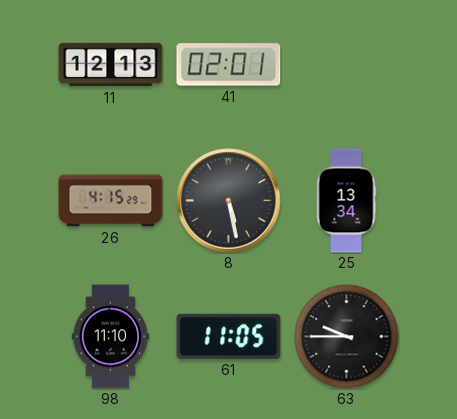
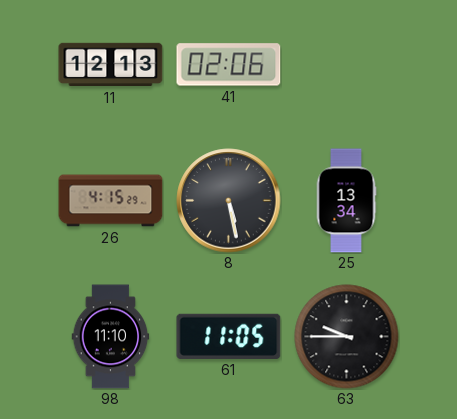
41: 02:01 -> 02:06
